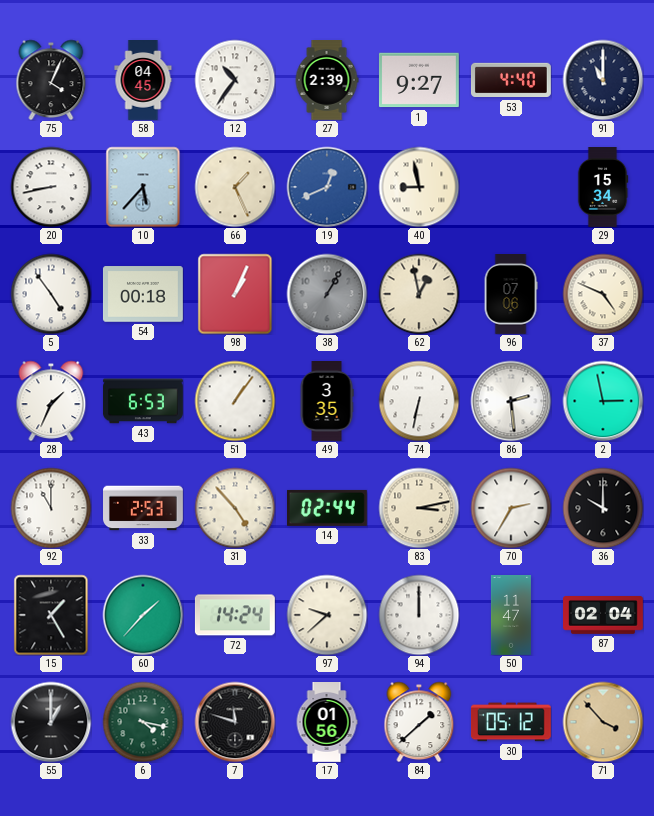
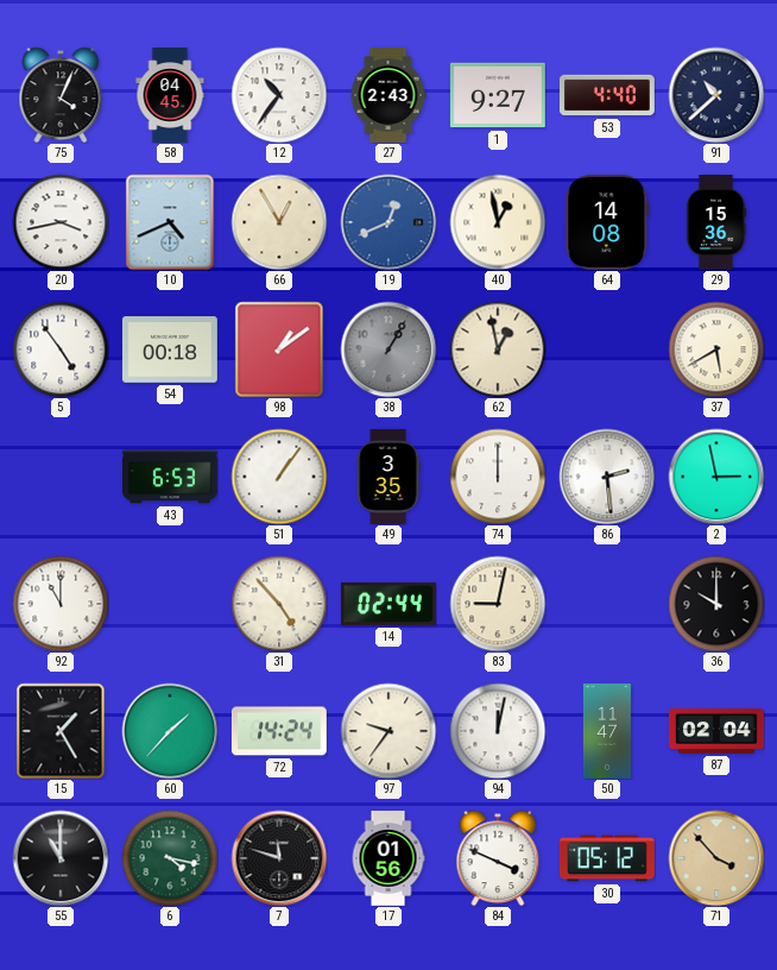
27: 2:39 -> 2:43
91: 11:00 -> 10:38
20: 8:43 -> 3:43
10: 5:37 -> 4:41
66: 1:26 -> 12:55
40: 8:58 -> 12:58
64: none -> 14:08
29: 15:34 -> 15:36
98: 1:04 -> 1:09
96: 07:06 -> none
37: 4:49 -> 5:40
28: 1:34 -> none
74: 6:32 -> 12:00
33: 2:53 -> none
83: 3:13 -> 9:02
70: 2:35 -> none
97: 9:38 -> 9:36
94: 12:00 -> 12:02
55: 1:00 -> 11:00
84: 1:38 -> 3:49
